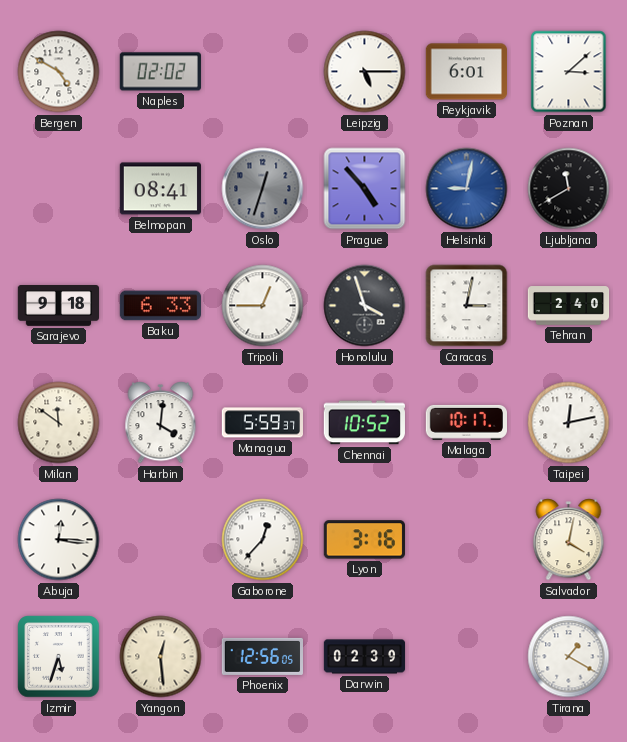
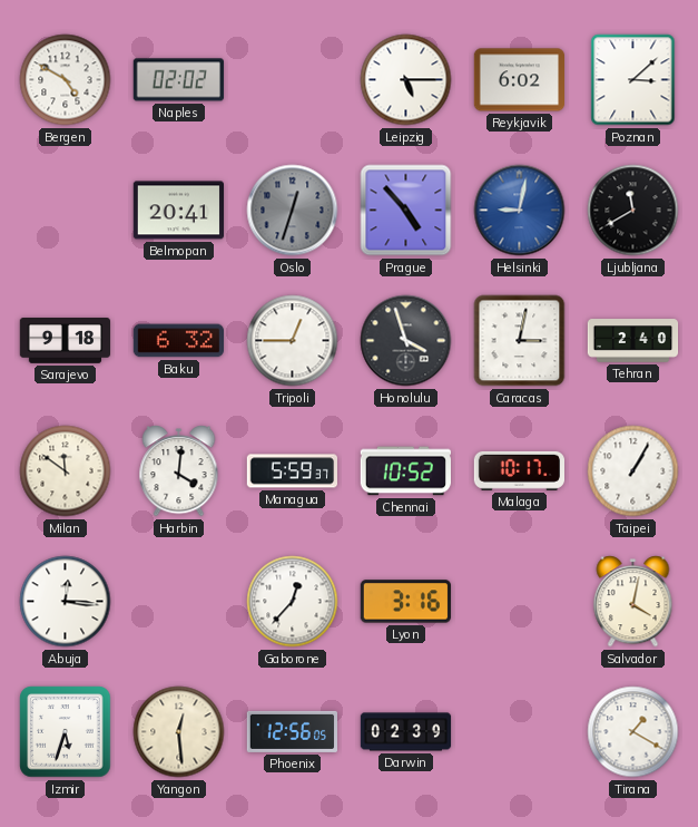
Reykjavik: 6:01 -> 6:02
Belmopan: 08:41 -> 20:41
Baku: 6:33 -> 6:32
Taipei: 12:13 -> 1:05
